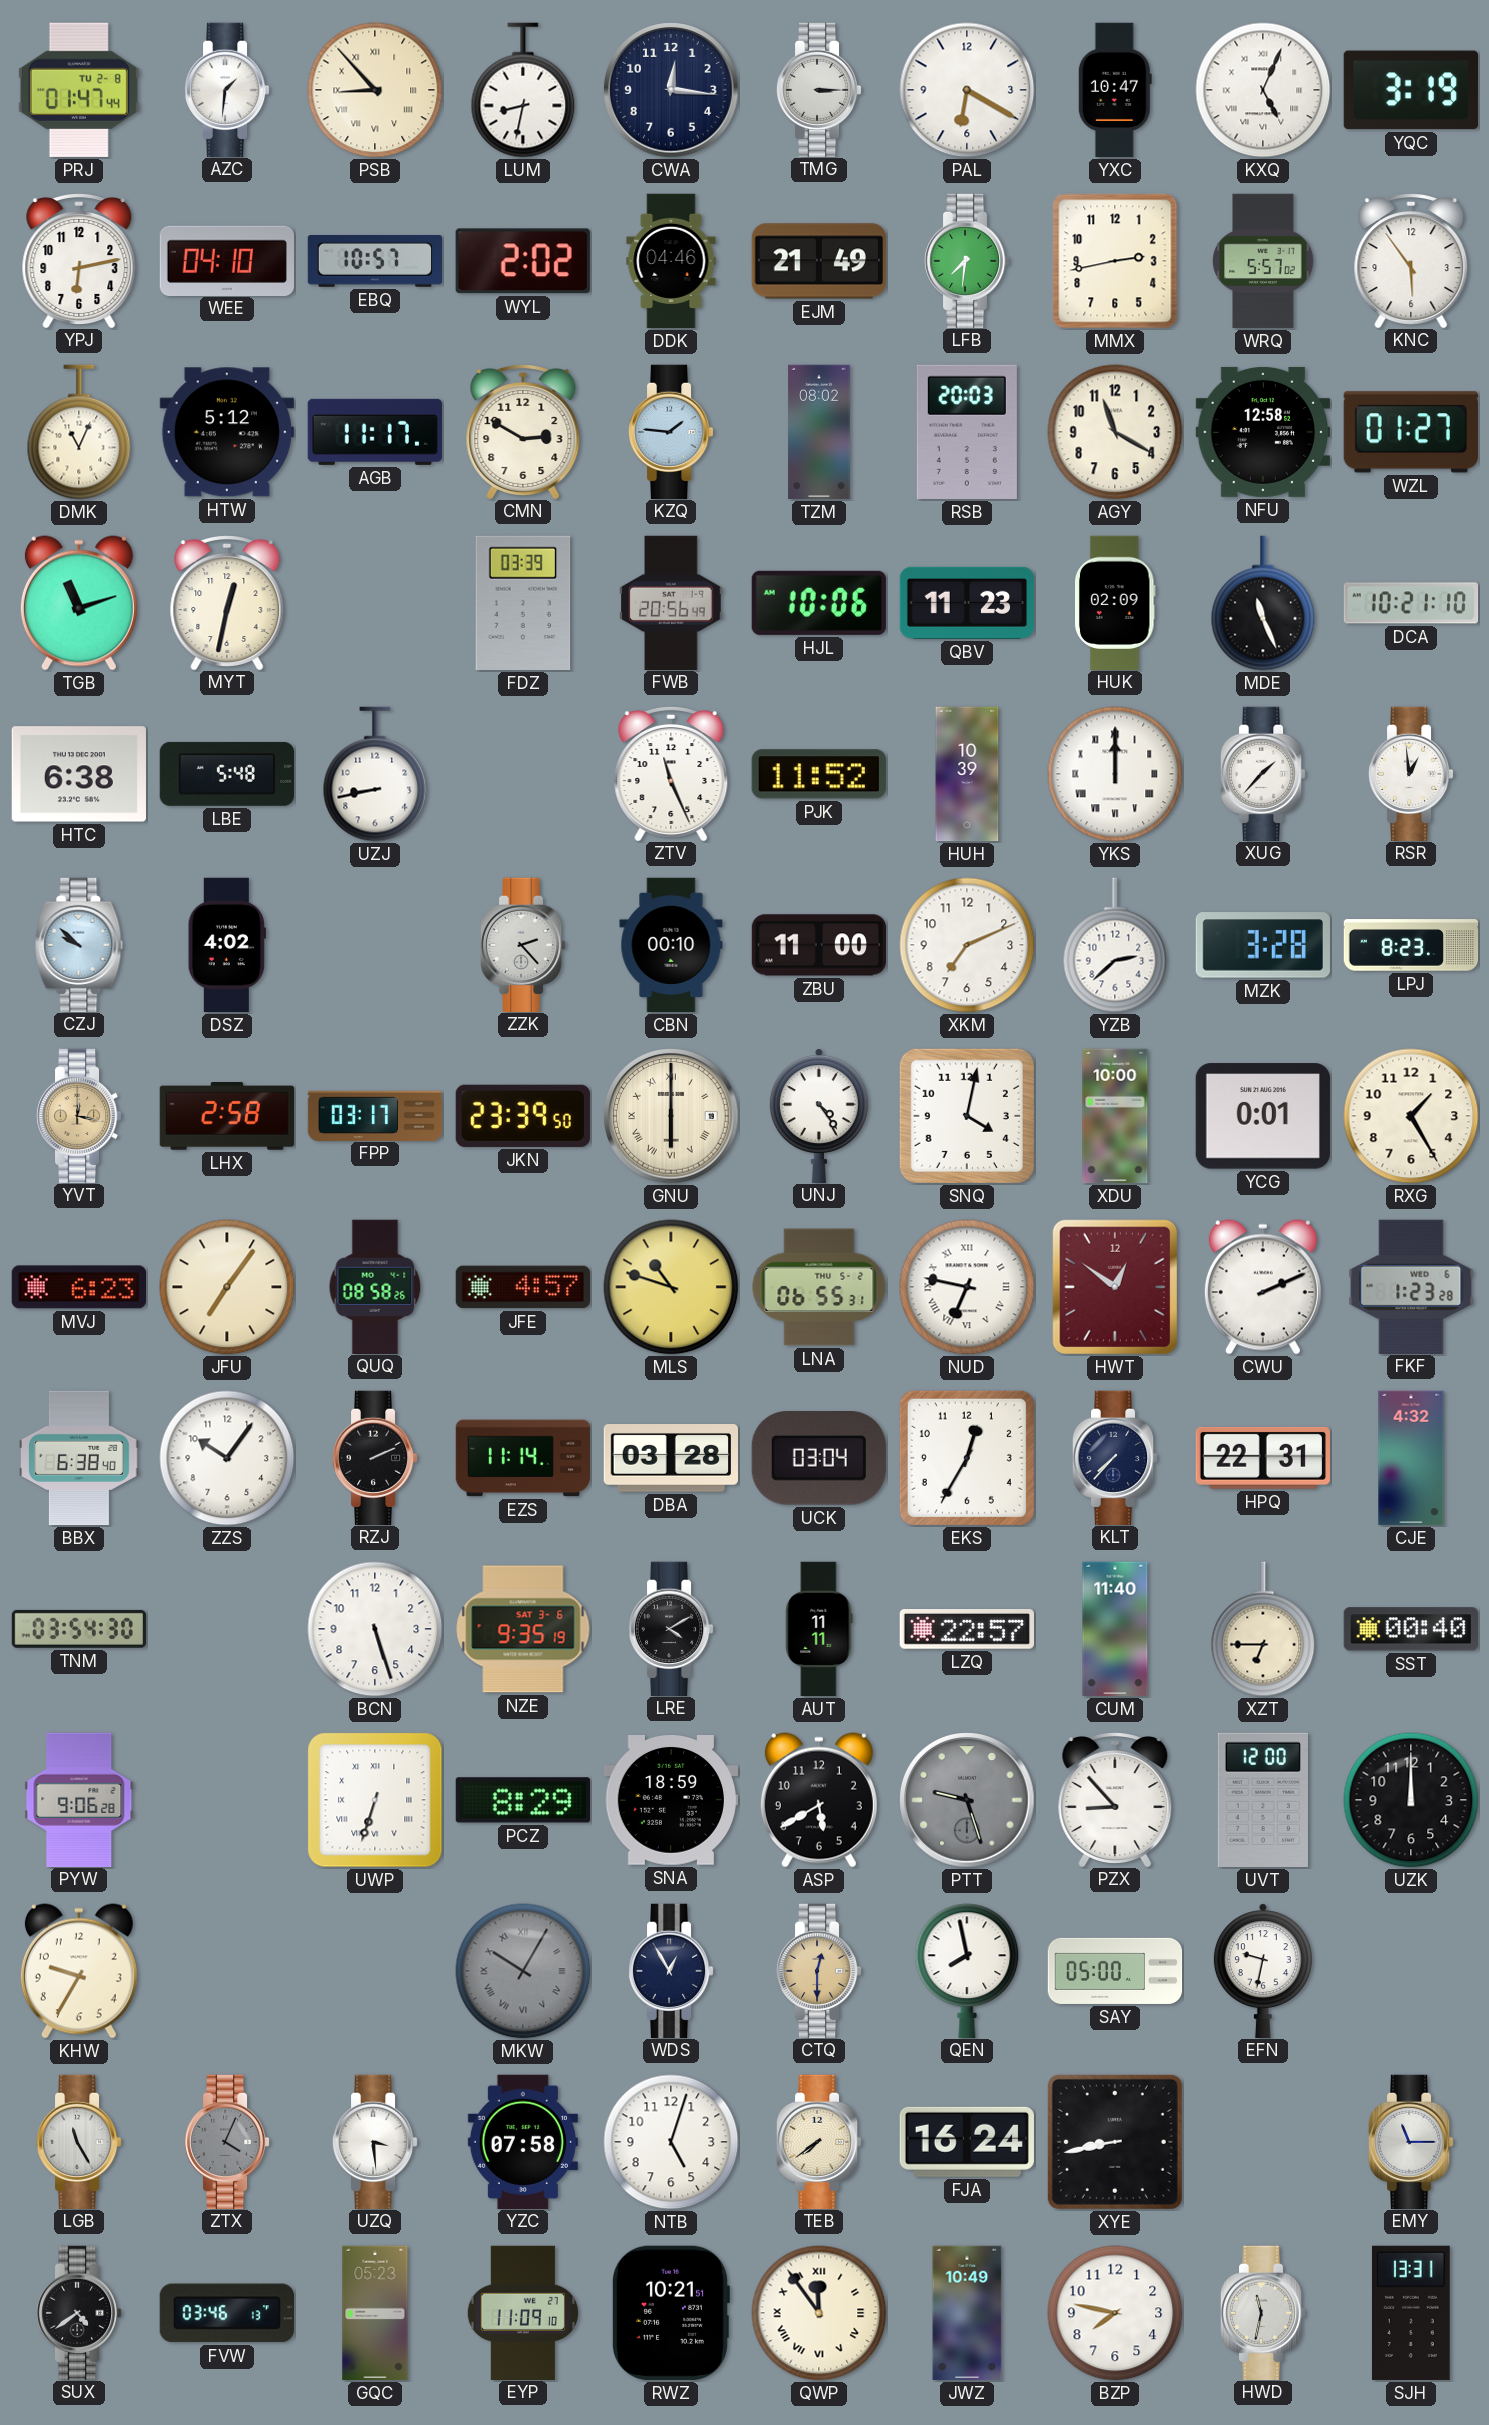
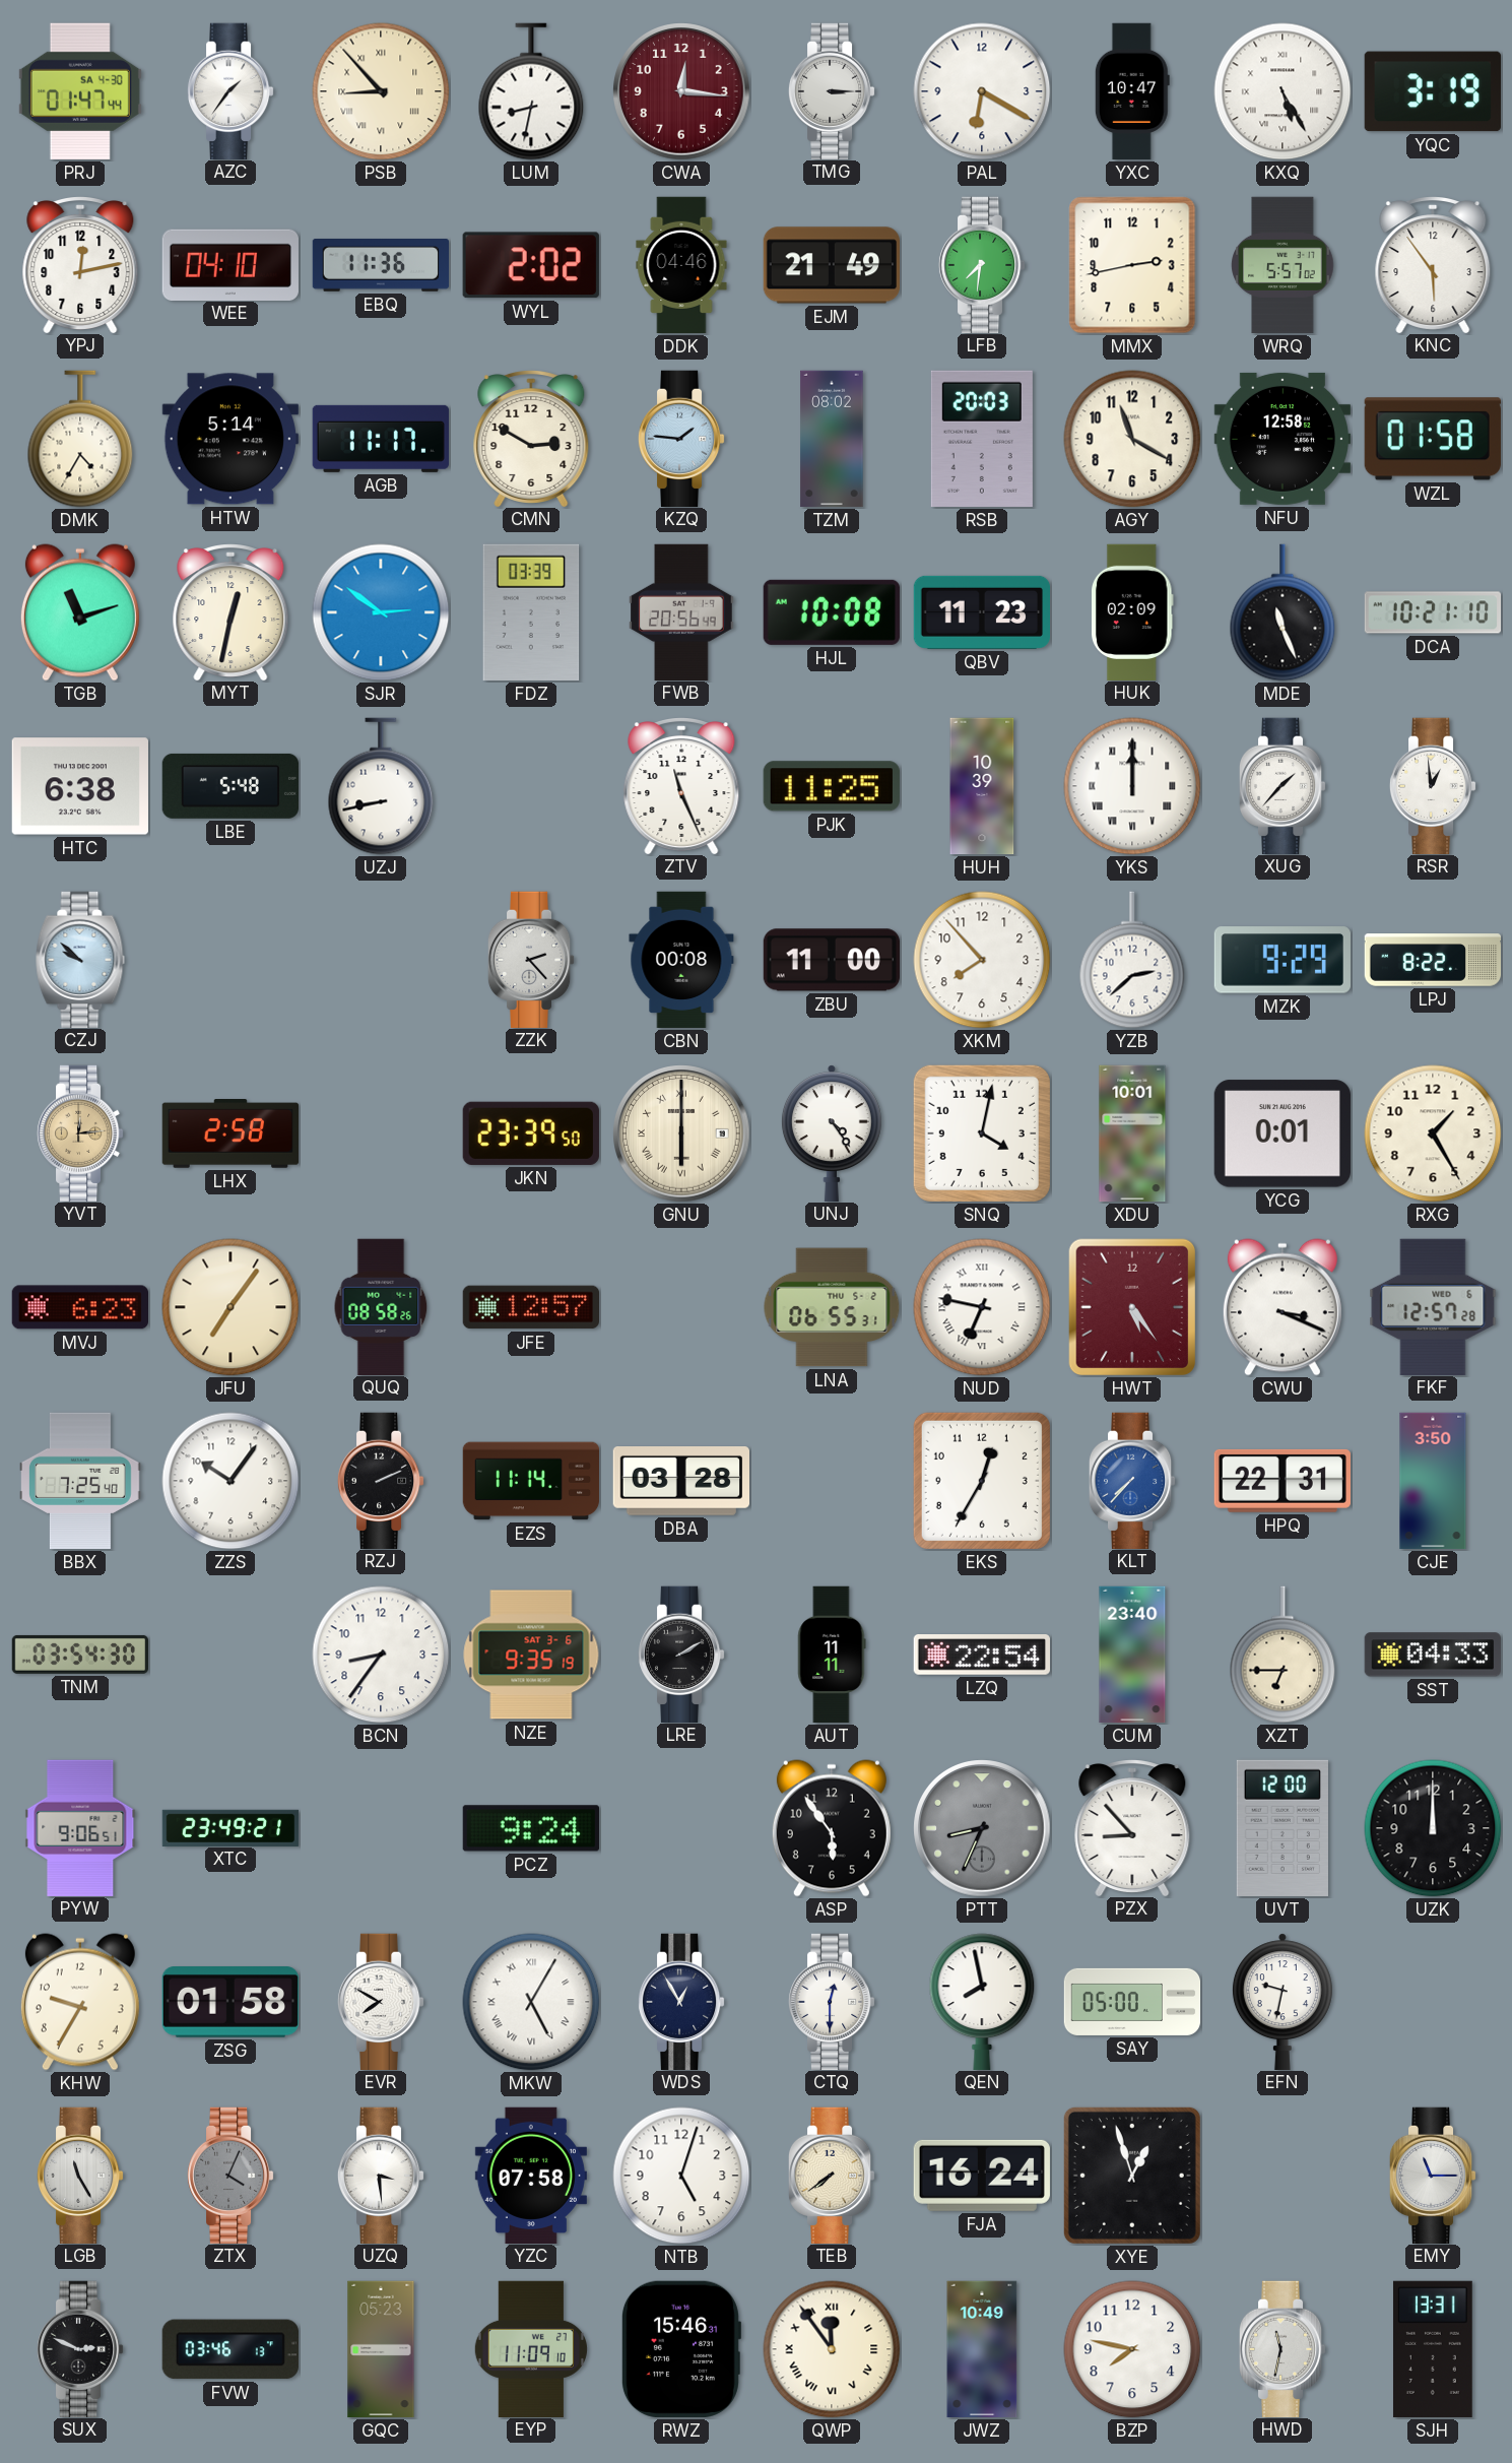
PRJ date: TU 2-8 -> SA 4-30
AZC: 1:31 -> 1:36
CWA dial: navy -> burgundy
KXQ: 5:04 -> 5:25
YPJ: 6:13 -> 12:13
EBQ: 10:57 -> 11:36
DMK: 11:04 -> 4:35
HTW: 5:12 -> 5:14
WZL: 01:27 -> 01:58
SJR: none -> 2:51
HJL: 10:06 -> 10:08
PJK: 11:52 -> 11:25
DSZ: 4:02 -> none
CBN: 00:10 -> 00:08
XKM: 7:11 -> 7:53
MZK: 3:28 -> 9:29
LPJ: 8:23 -> 8:22
YVT: 12:17 -> 12:14
FPP: 03:17 -> none
XDU: 10:00 -> 10:01
JFE: 4:57 -> 12:57
MLS: 10:48 -> none
HWT: 12:51 -> 5:24
CWU: 2:11 -> 3:19
FKF: 1:23 -> 12:57
BBX: 6:38 -> 7:25
UCK: 03:04 -> none
KLT dial: navy -> blue
CJE: 4:32 -> 3:50
BCN: 5:27 -> 8:36
LRE: 4:10 -> 2:10
LZQ: 22:57 -> 22:54
CUM: 11:40 -> 23:40
SST: 00:40 -> 04:33
PYW: 9:06:28 -> 9:06:51
XTC: none -> 23:49
UWP: 6:33 -> none
PCZ: 8:29 -> 9:24
SNA: 18:59 -> none
ASP: 5:40 -> 5:54
PTT: 9:27 -> 8:34
ZSG: none -> 01:58
EVR: none -> 7:50
MKW: 10:05 -> 5:05
MKW dial: grey -> white
CTQ dial: champagne -> white
XYE: 8:43 -> 12:57
SUX: 4:39 -> 2:49
RWZ: 10:21 -> 15:46
